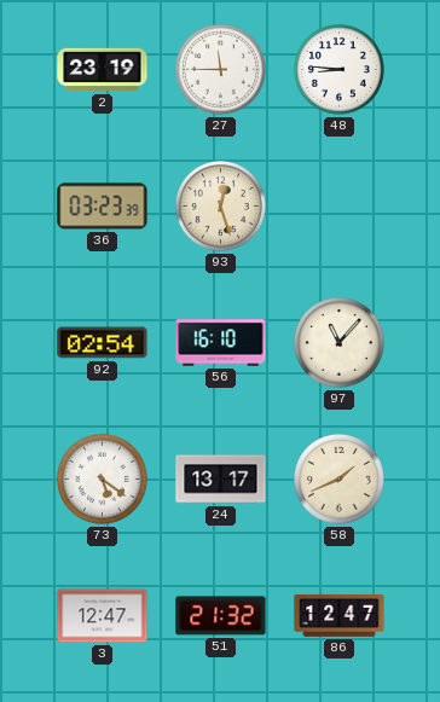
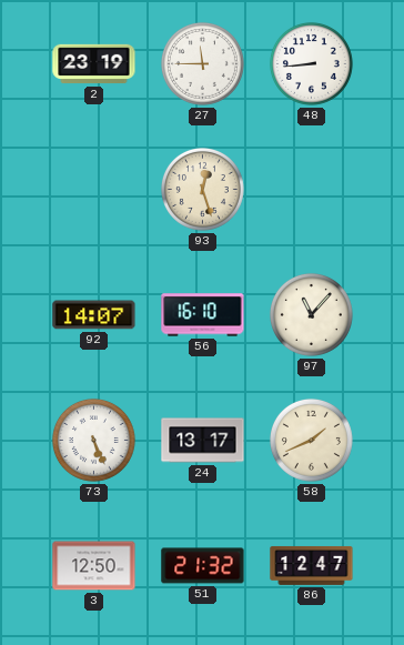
48: 8:46 -> 8:44
36: 03:23 -> none
92: 02:54 -> 14:07
73: 5:21 -> 5:26
3: 12:47 -> 12:50
